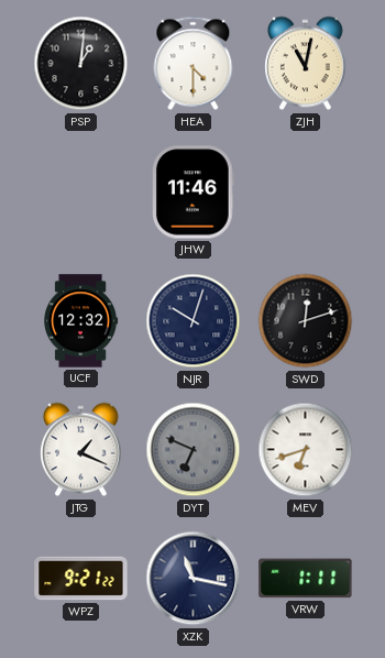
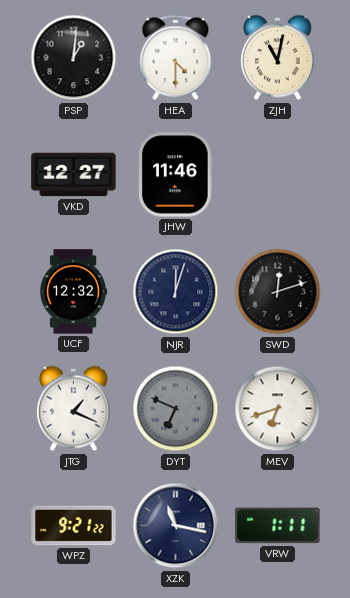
VKD: none -> 12:27
NJR: 10:03 -> 12:03
